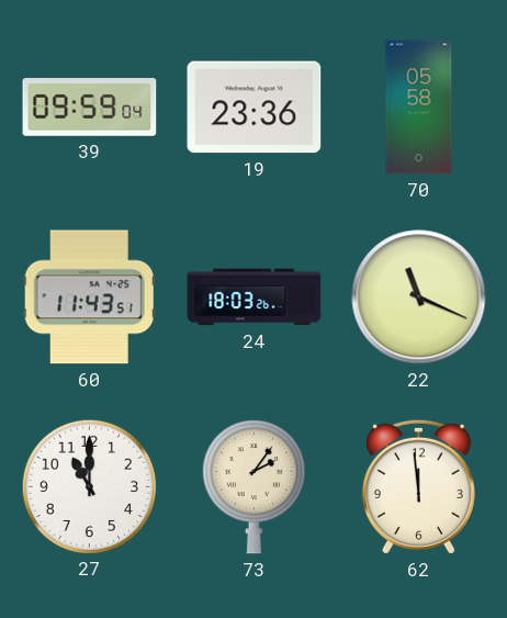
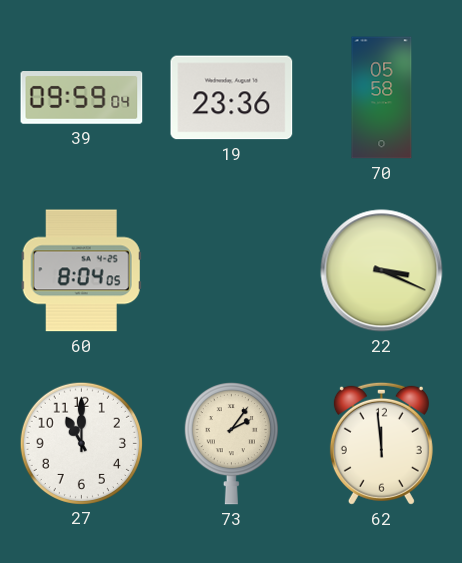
60: 11:43 -> 8:04
24: 18:03 -> none
22: 11:19 -> 3:19
